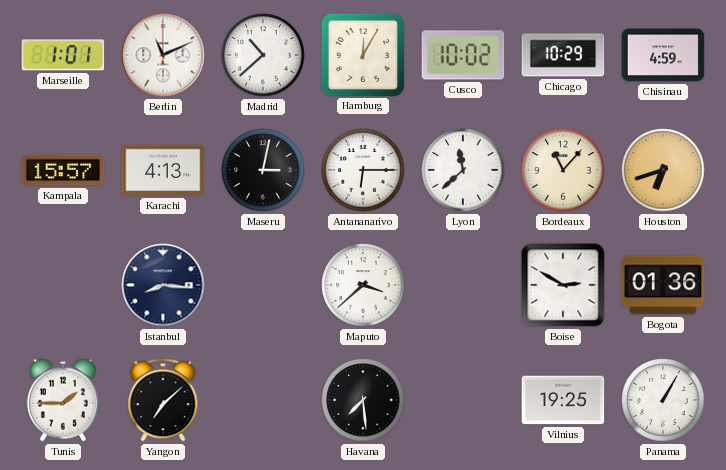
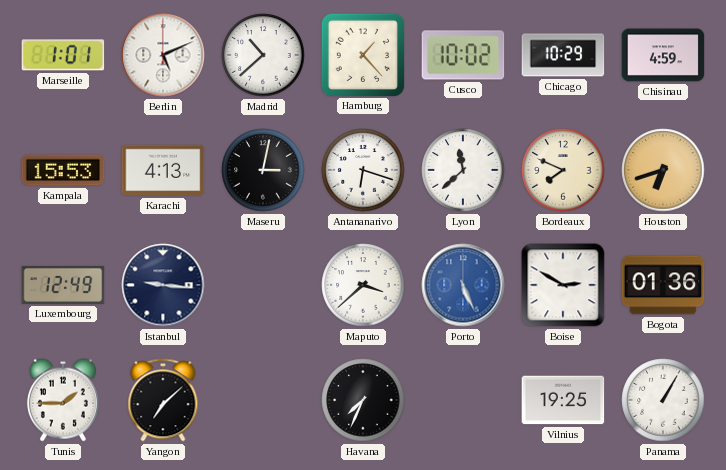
Berlin: 11:11 -> 5:11
Hamburg: 12:05 -> 1:23
Kampala: 15:57 -> 15:53
Antananarivo: 6:15 -> 6:18
Bordeaux: 11:07 -> 7:49
Luxembourg: none -> 12:49
Istanbul: 8:16 -> 9:16
Porto: none -> 5:26
Havana: 7:29 -> 7:34
